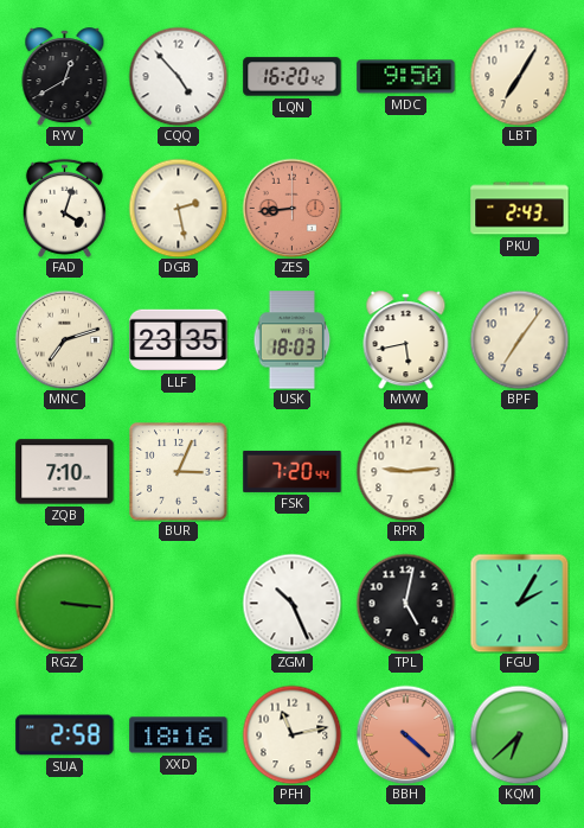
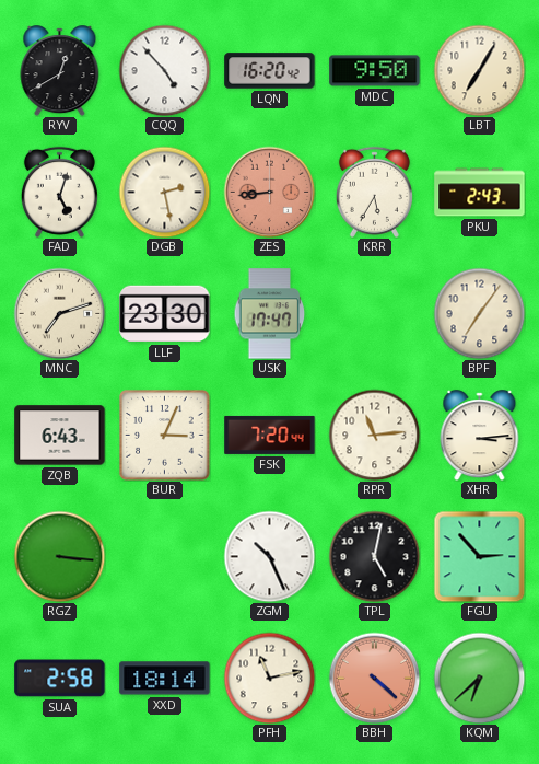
FAD: 4:03 -> 5:03
KRR: none -> 5:35
LLF: 23:35 -> 23:30
USK: 18:03 -> 17:47
MVW: 5:43 -> none
ZQB: 7:10 -> 6:43
RPR: 9:14 -> 11:14
XHR: none -> 3:14
FGU: 2:05 -> 2:53
XXD: 18:16 -> 18:14
